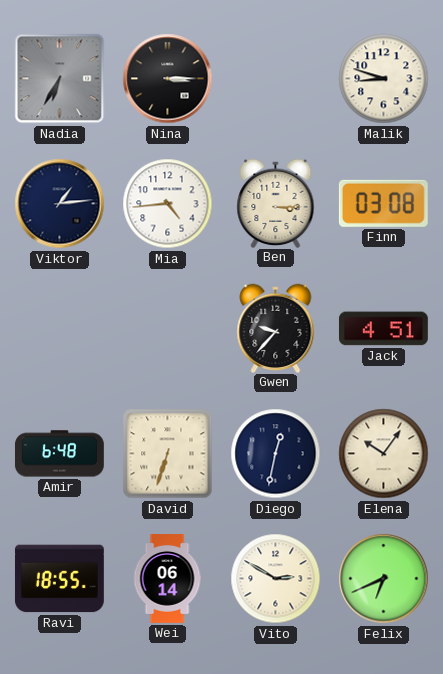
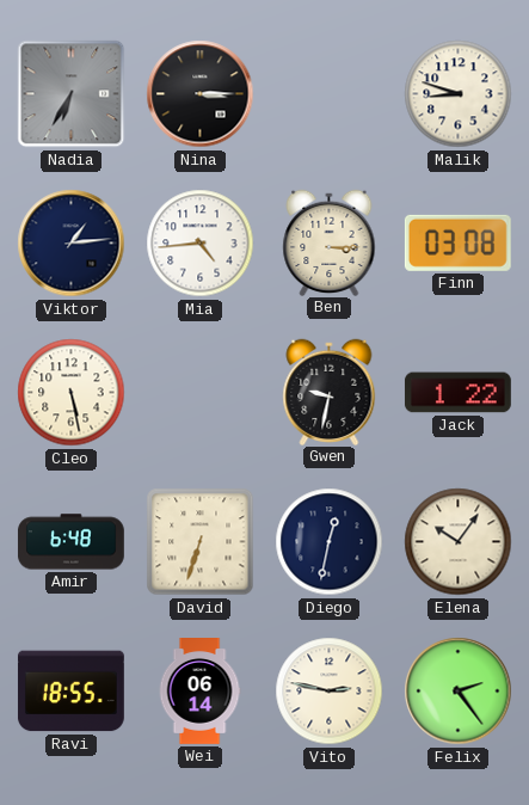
Cleo: none -> 5:28
Gwen: 9:37 -> 9:32
Jack: 4:51 -> 1:22
Vito: 2:50 -> 2:47
Felix: 6:41 -> 2:24
